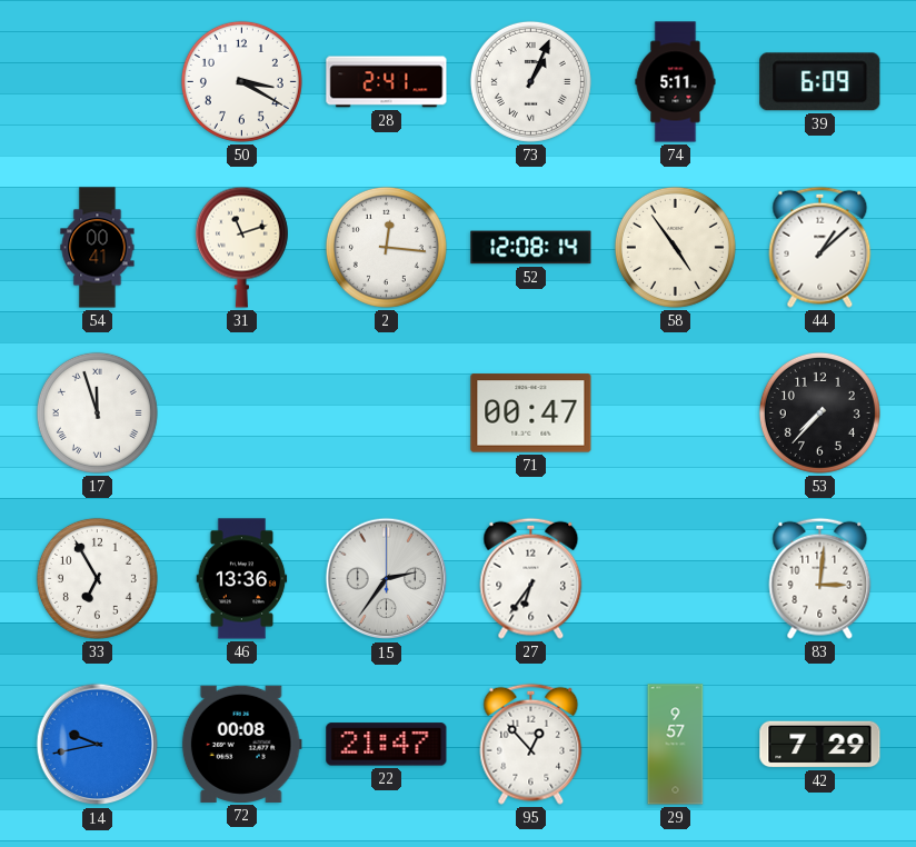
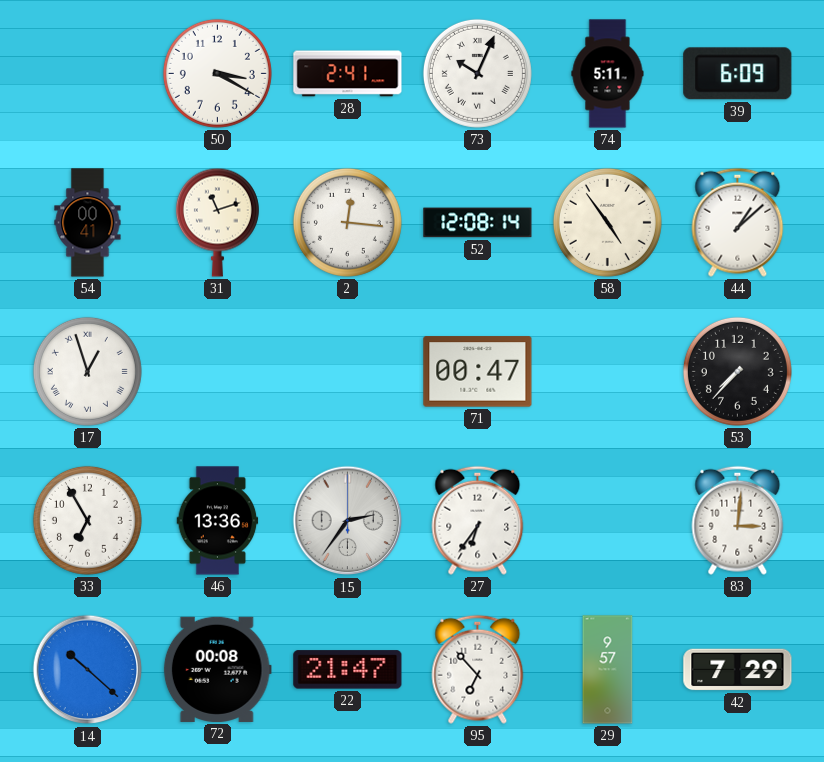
73: 1:04 -> 10:04
17: 11:57 -> 12:57
14: 9:43 -> 10:22
95: 12:53 -> 6:53
